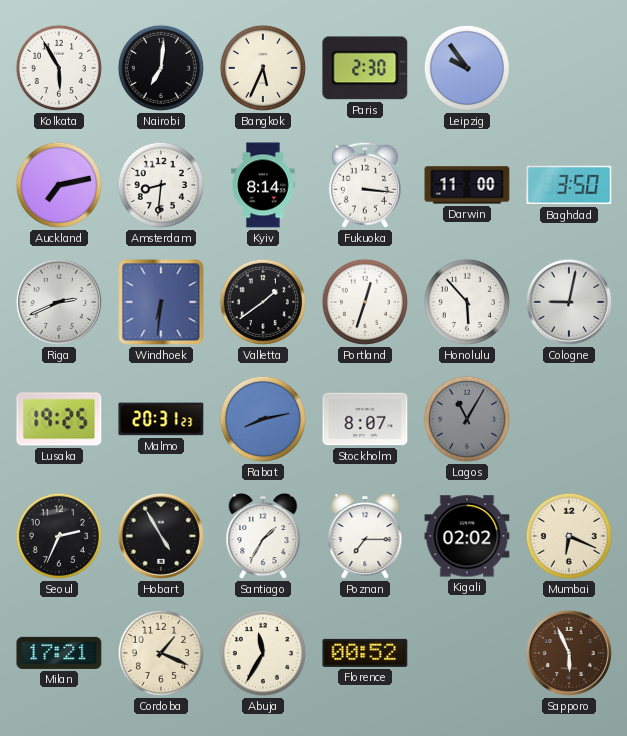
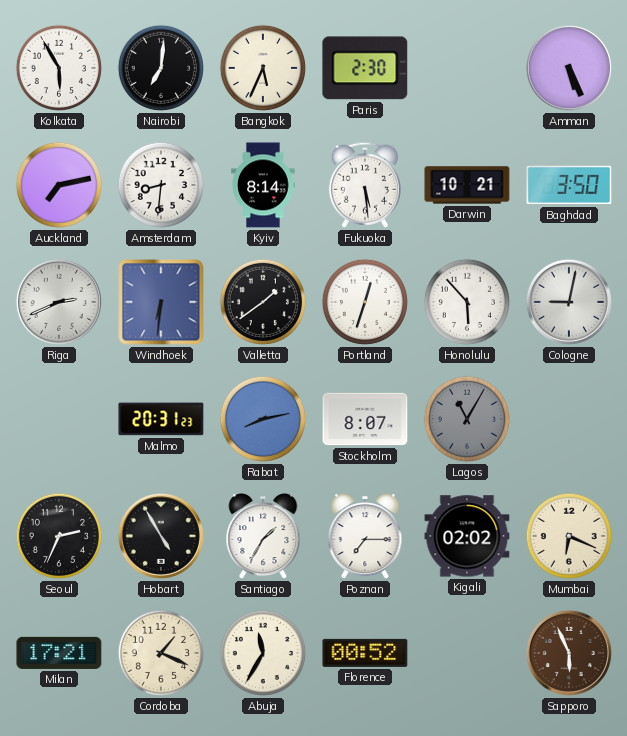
Leipzig: 9:54 -> none
Amman: none -> 5:26
Fukuoka: 3:16 -> 5:29
Darwin: 11:00 -> 10:21
Lusaka: 19:25 -> none
